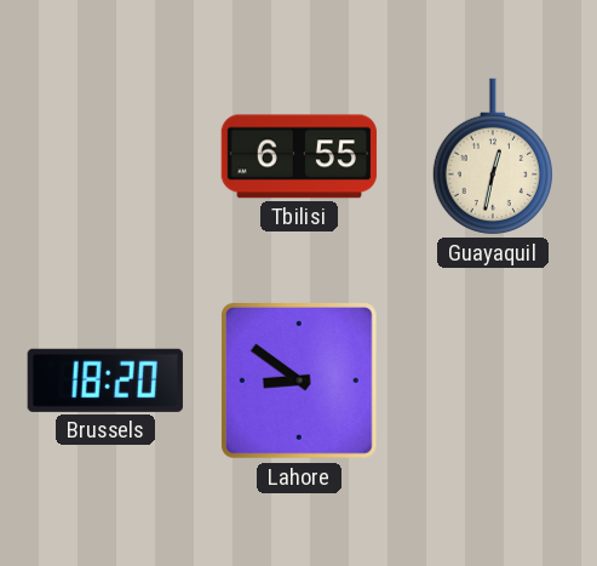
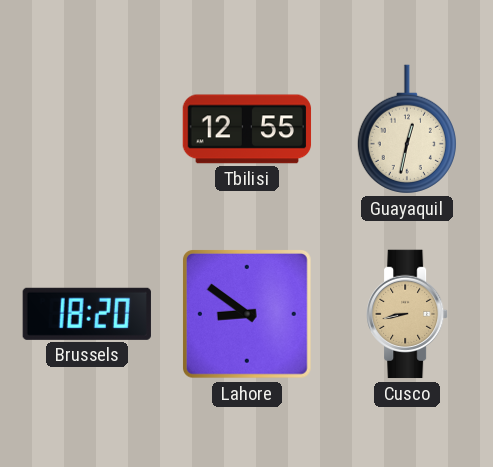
Tbilisi: 6:55 -> 12:55
Cusco: none -> 8:43
